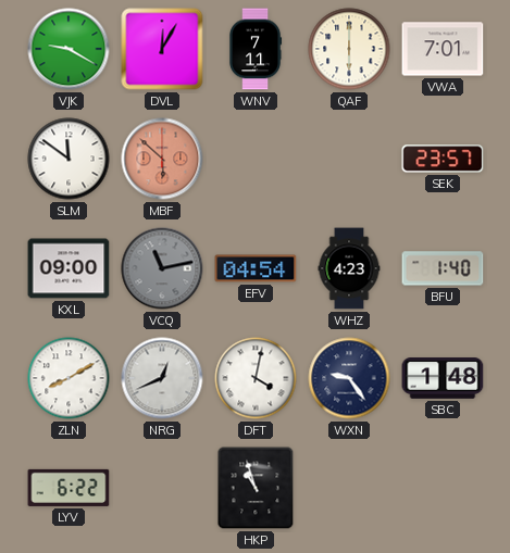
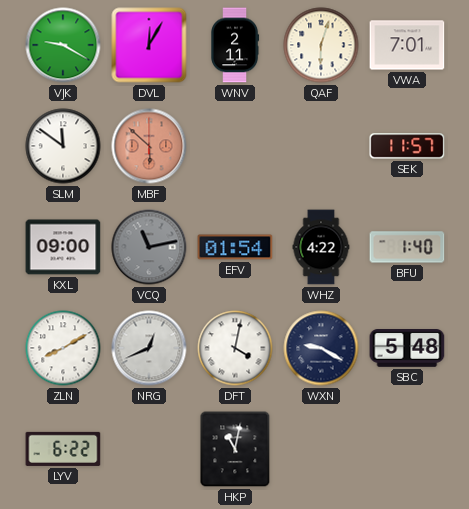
WNV: 7:11 -> 2:11
QAF: 6:00 -> 6:03
SEK: 23:57 -> 11:57
EFV: 04:54 -> 01:54
WHZ: 4:23 -> 4:22
WXN: 9:24 -> 9:20
SBC: 1:48 -> 5:48
HKP: 10:57 -> 11:02
